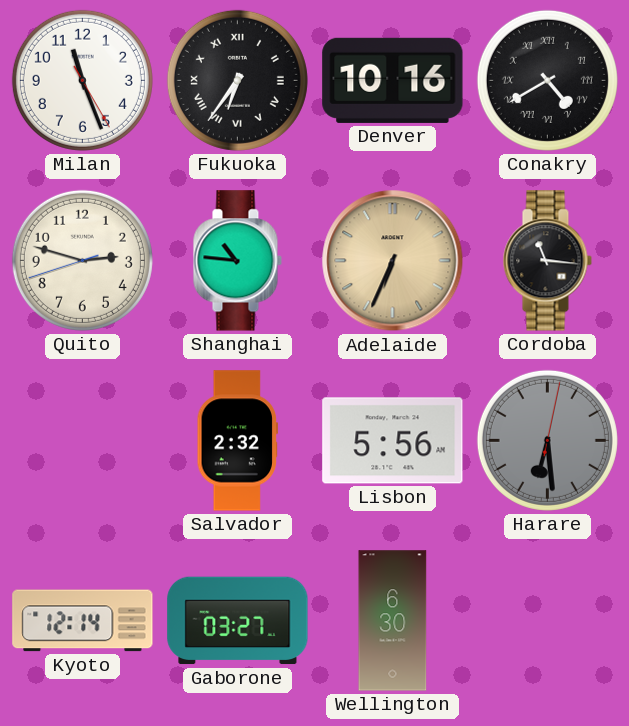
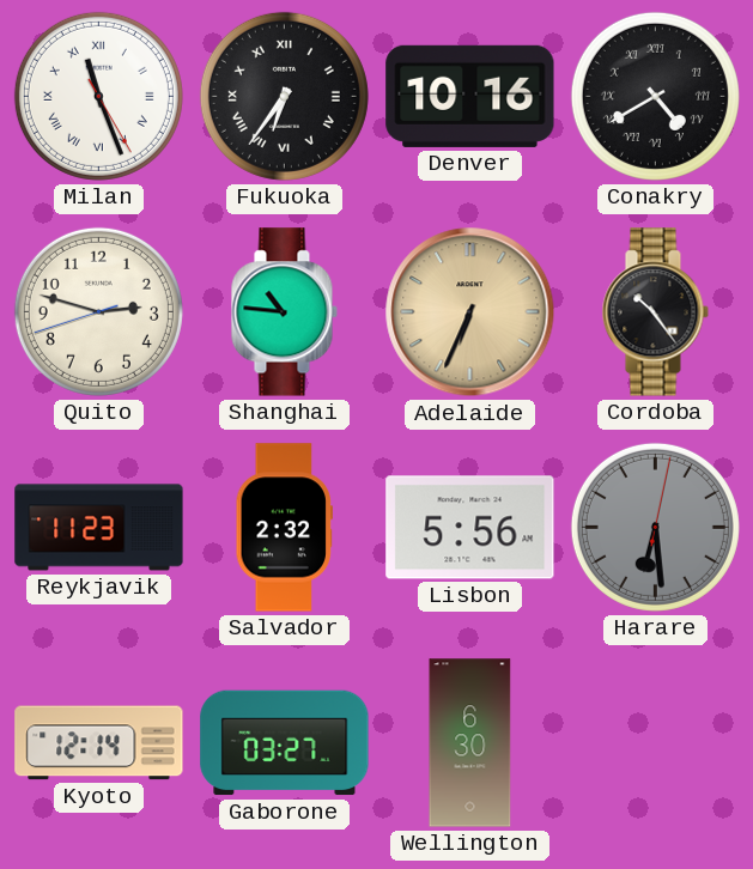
Milan numerals: Arabic -> Roman
Cordoba: 11:16 -> 10:24
Reykjavik: none -> 11:23
